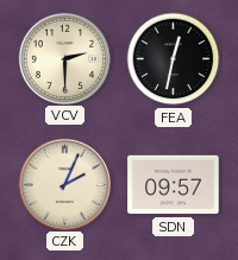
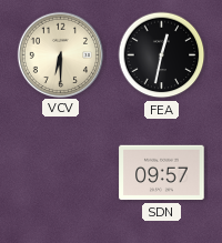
VCV: 2:30 -> 6:30
CZK: 2:04 -> none
